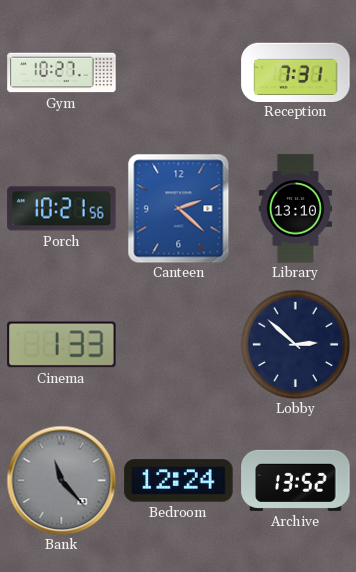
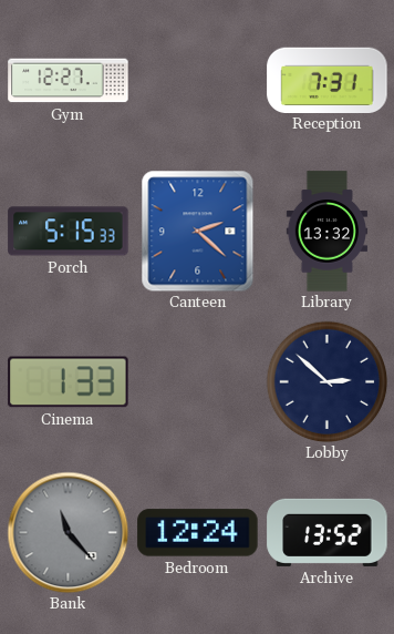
Gym: 10:27 -> 12:27
Porch: 10:21 -> 5:15
Library: 13:10 -> 13:32
